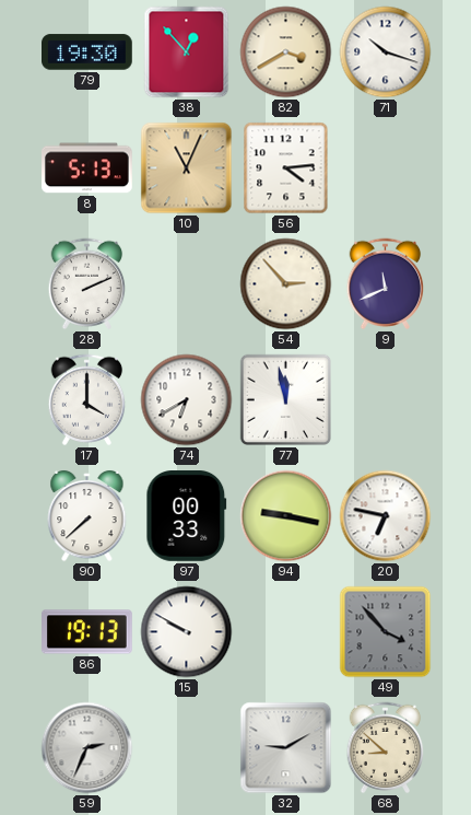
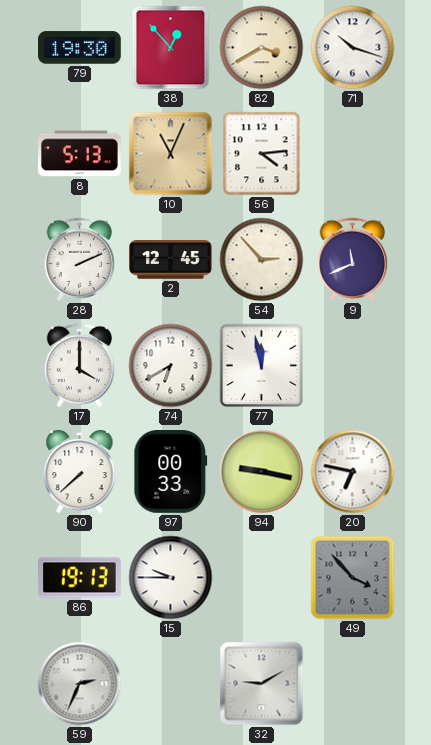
2: none -> 12:45
15: 9:50 -> 9:45
68: 8:52 -> none
